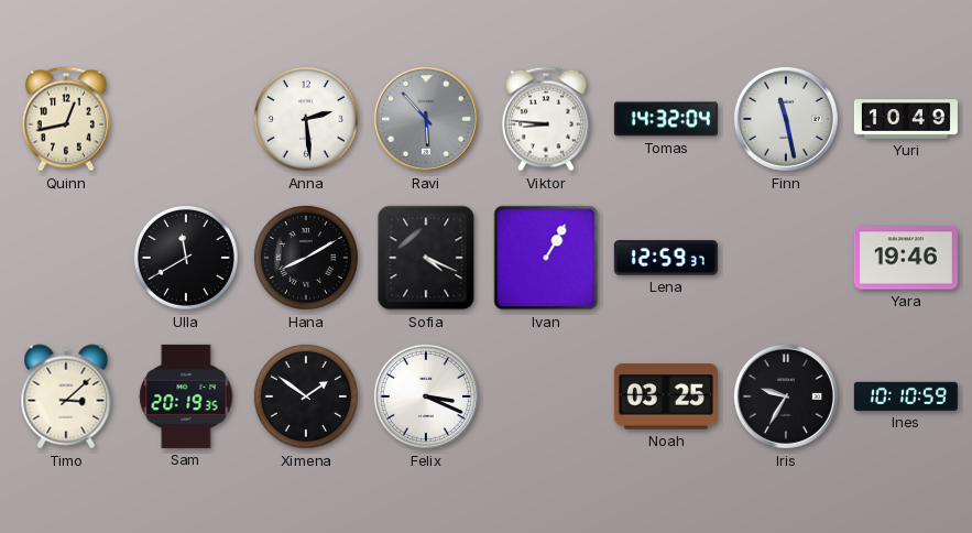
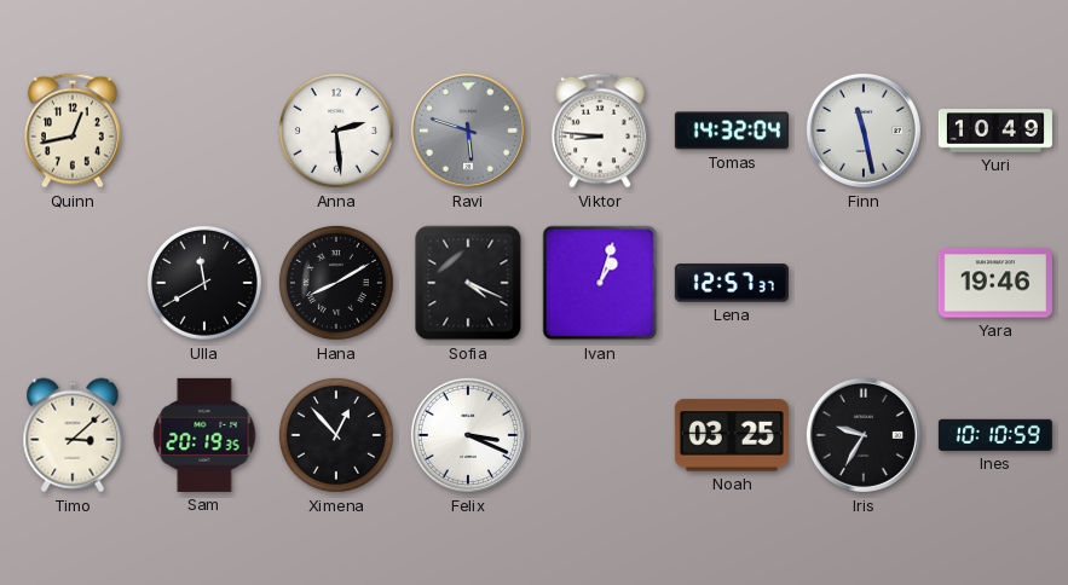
Ravi: 5:53 -> 5:48
Ivan: 1:05 -> 1:03
Lena: 12:59 -> 12:57
Ximena: 1:51 -> 12:53
